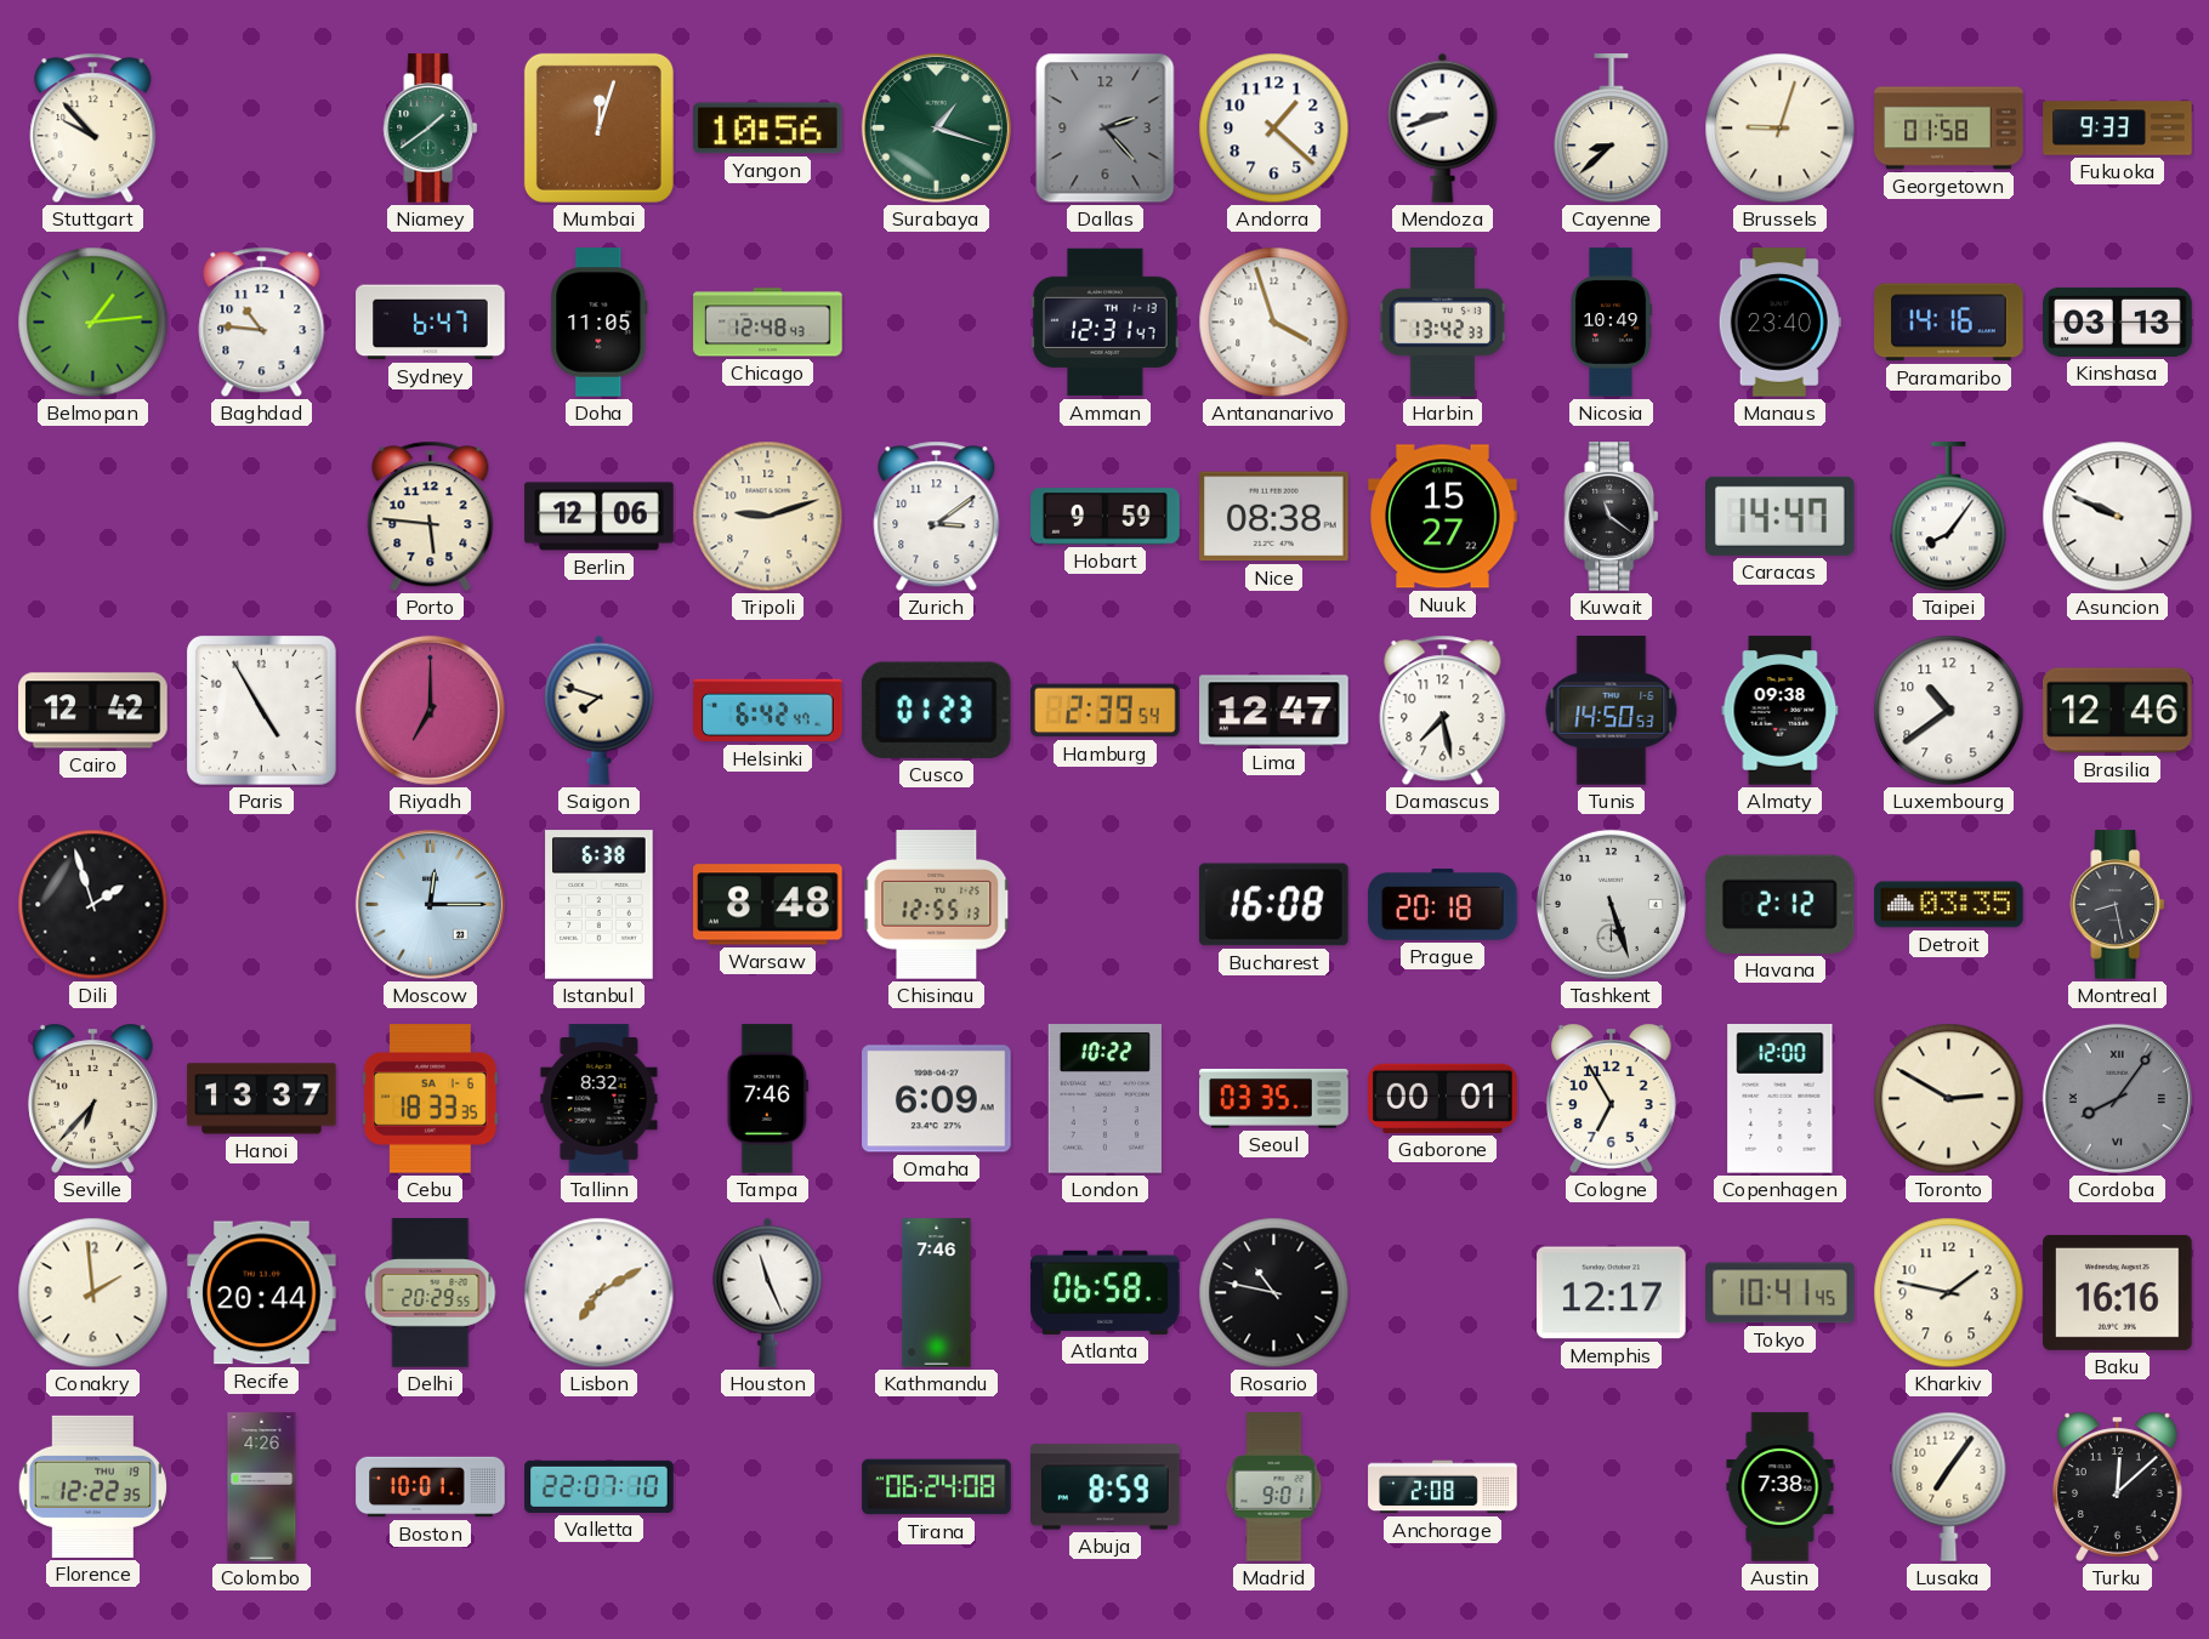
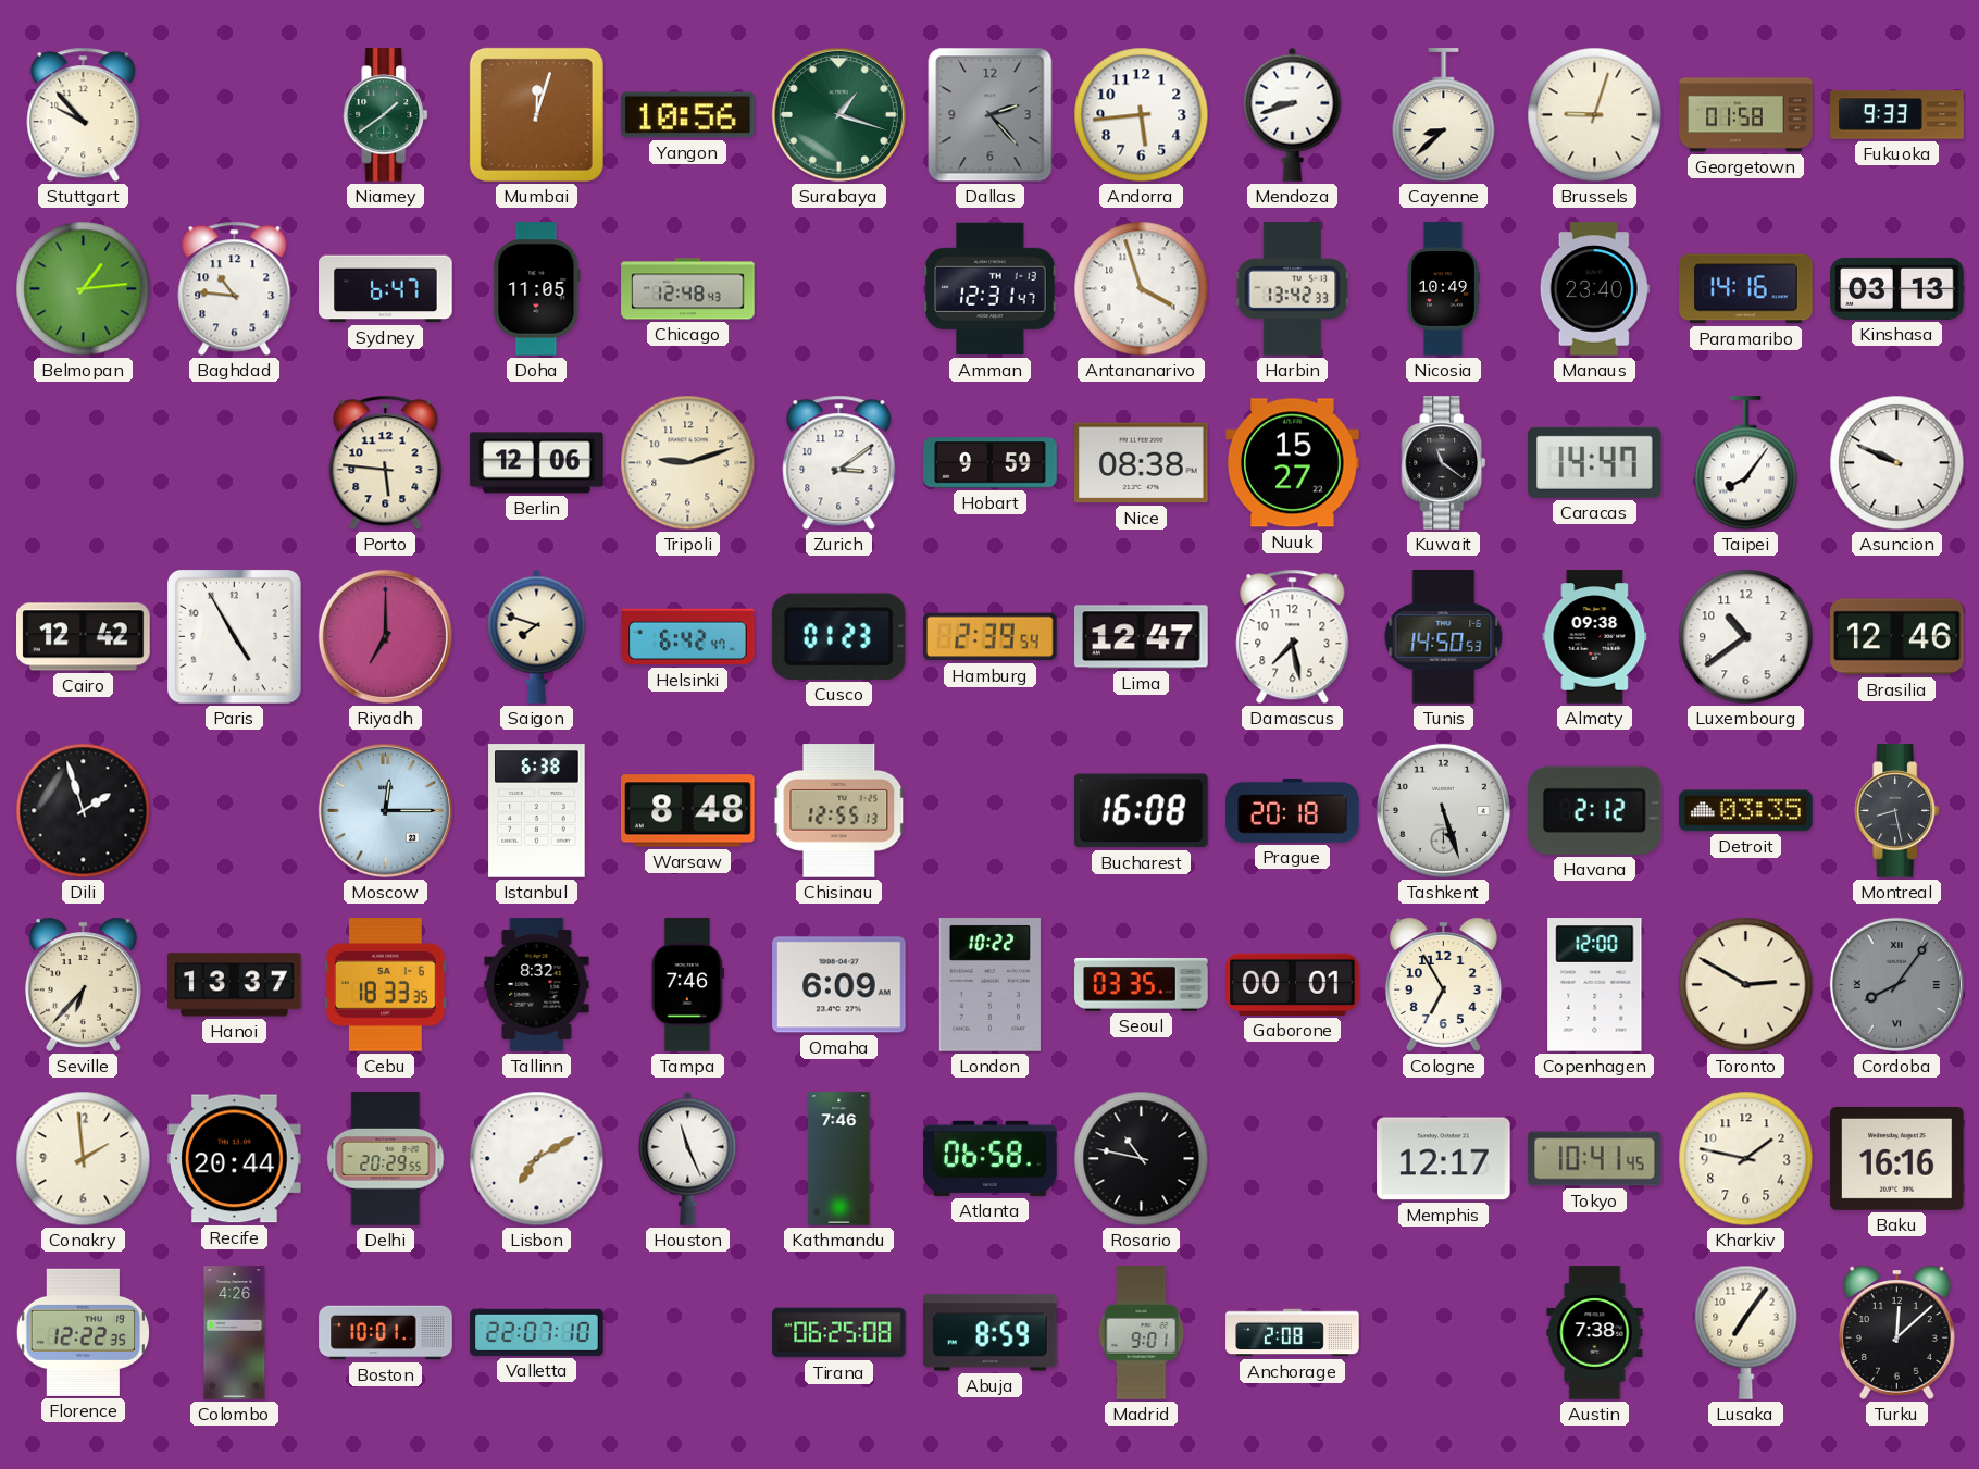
Andorra: 1:22 -> 5:44
Tirana: 06:24 -> 06:25
